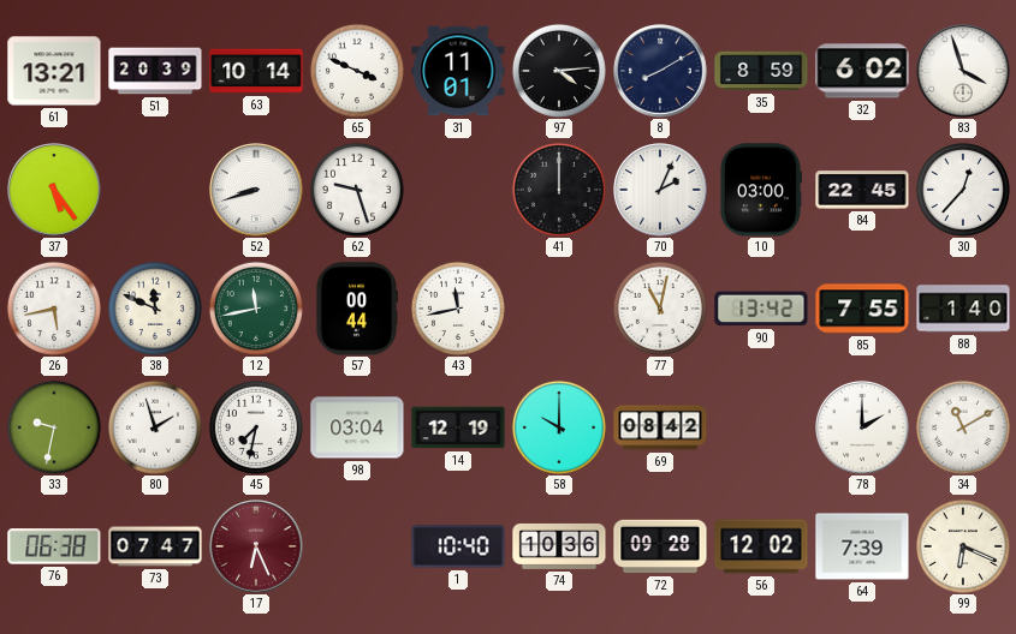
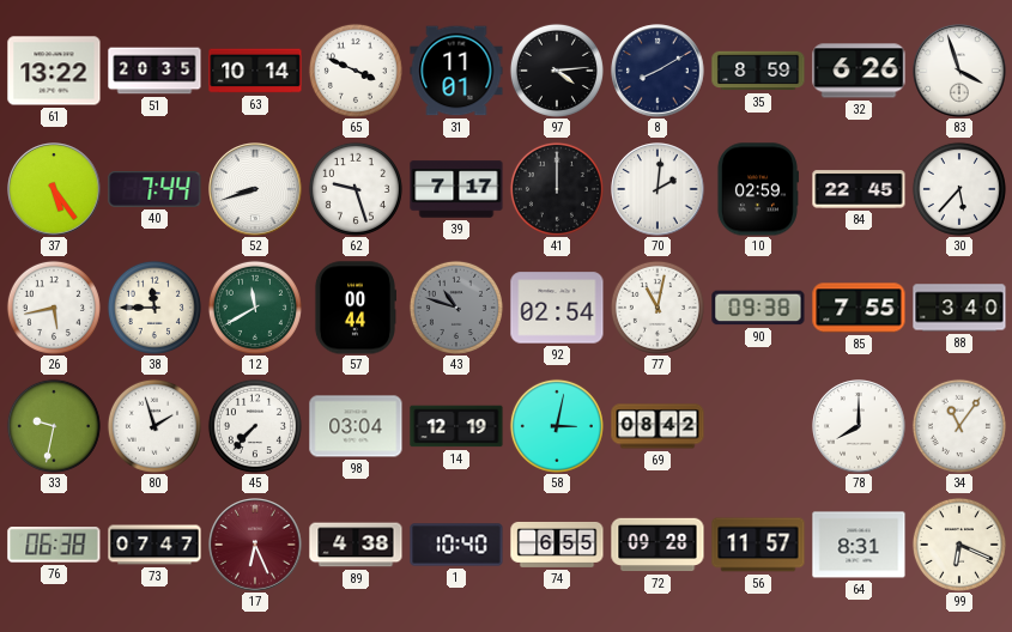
61: 13:21 -> 13:22
51: 20:39 -> 20:35
32: 6:02 -> 6:26
40: none -> 7:44
39: none -> 7:17
70: 2:04 -> 2:01
10: 03:00 -> 02:59
30: 12:37 -> 5:37
38: 11:49 -> 11:45
12: 11:43 -> 11:40
43: 11:43 -> 10:48
43 dial: white -> grey
92: none -> 02:54
90: 13:42 -> 09:38
88: 1:40 -> 3:40
45: 7:32 -> 7:37
58: 10:00 -> 3:02
78: 2:00 -> 8:00
34: 11:10 -> 11:06
89: none -> 4:38
74: 10:36 -> 6:55
56: 12:02 -> 11:57
64: 7:39 -> 8:31
